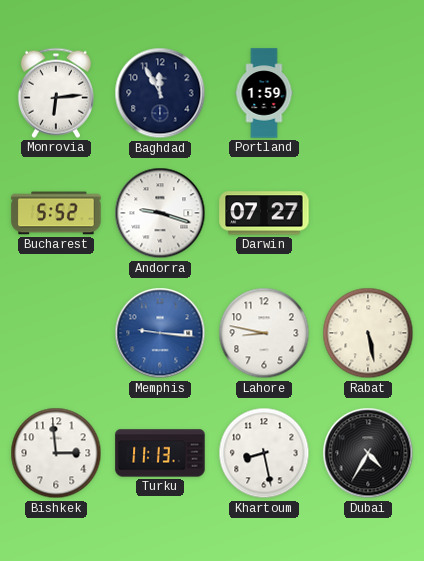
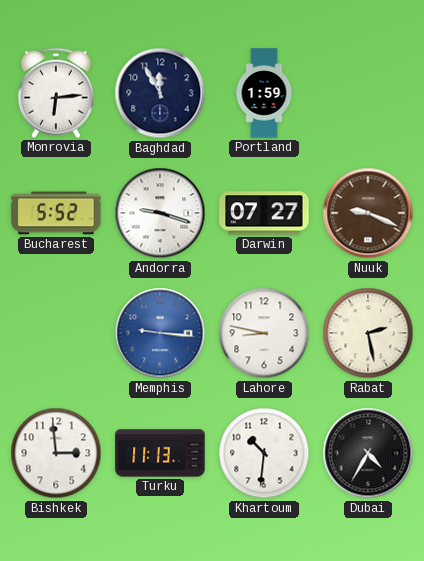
Nuuk: none -> 9:19
Rabat: 5:28 -> 2:28
Khartoum: 8:28 -> 10:31
